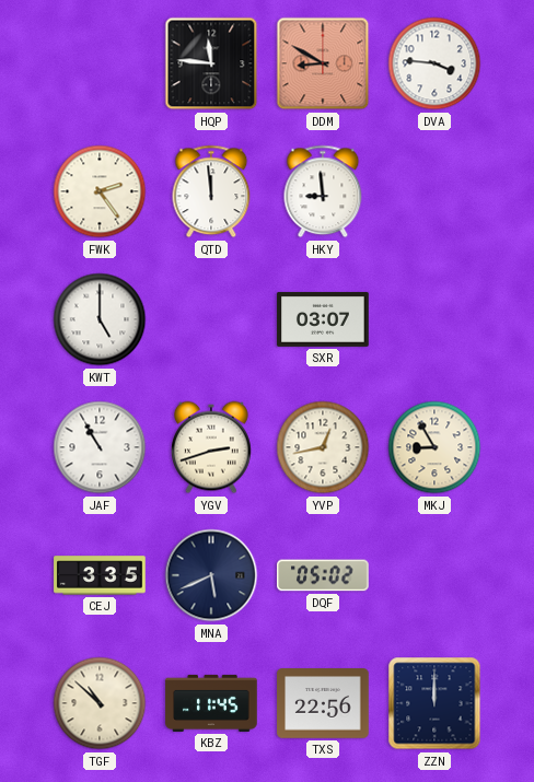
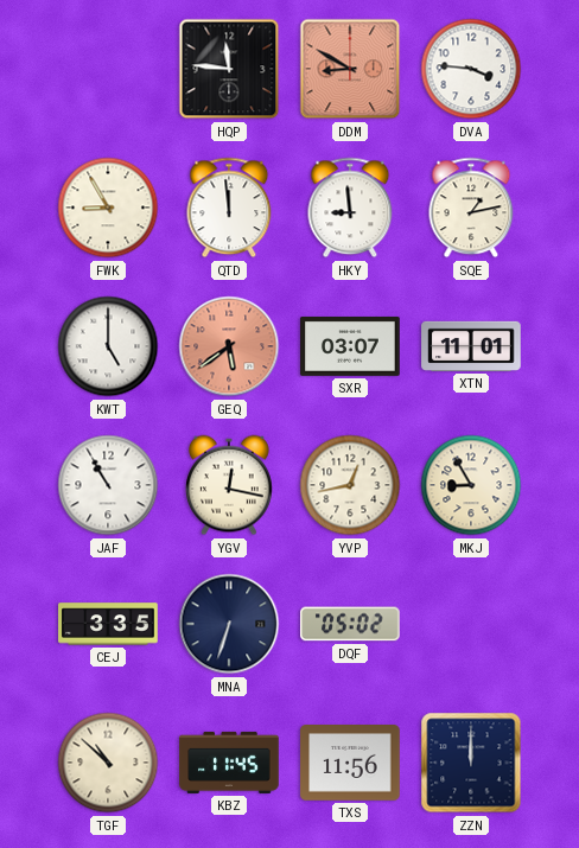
FWK: 2:24 -> 8:55
SQE: none -> 1:13
GEQ: none -> 5:39
XTN: none -> 11:01
YGV: 2:42 -> 12:17
MNA: 5:41 -> 6:33
TXS: 22:56 -> 11:56
